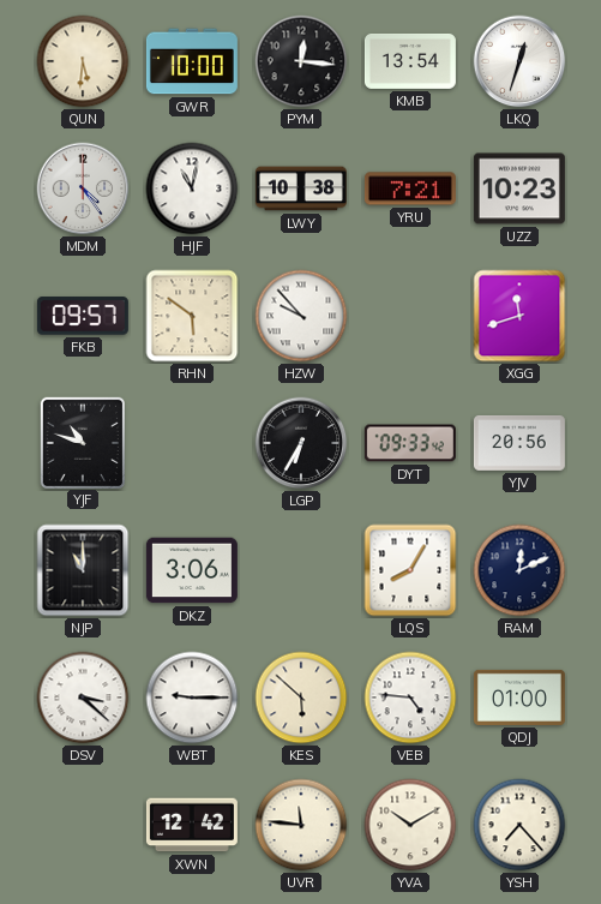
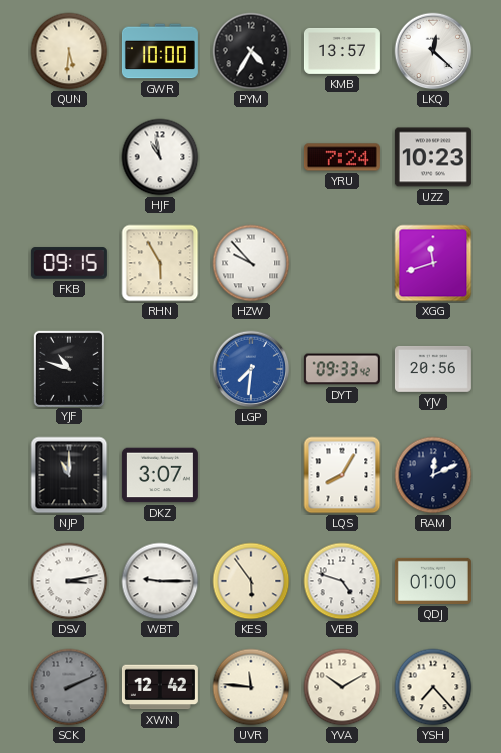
PYM: 12:16 -> 4:35
KMB: 13:54 -> 13:57
LKQ: 12:33 -> 12:22
MDM: 4:24 -> none
HJF: 11:02 -> 10:58
LWY: 10:38 -> none
YRU: 7:21 -> 7:24
FKB: 09:57 -> 09:15
RHN: 5:51 -> 5:55
LGP: 6:35 -> 7:31
LGP dial: black -> blue
DKZ: 3:06 -> 3:07
DSV: 3:22 -> 3:13
KES: 5:52 -> 5:54
VEB: 4:46 -> 4:48
SCK: none -> 2:11
